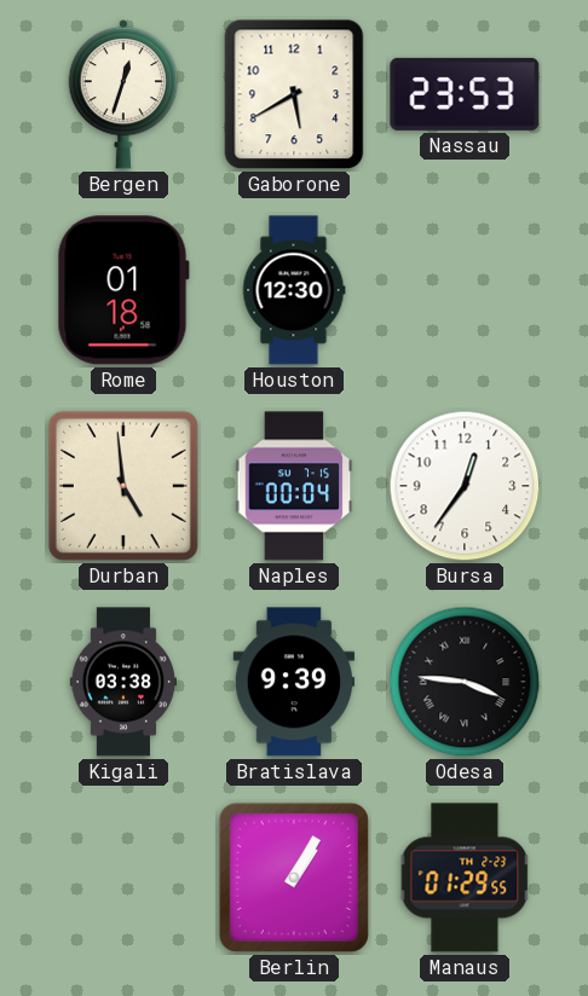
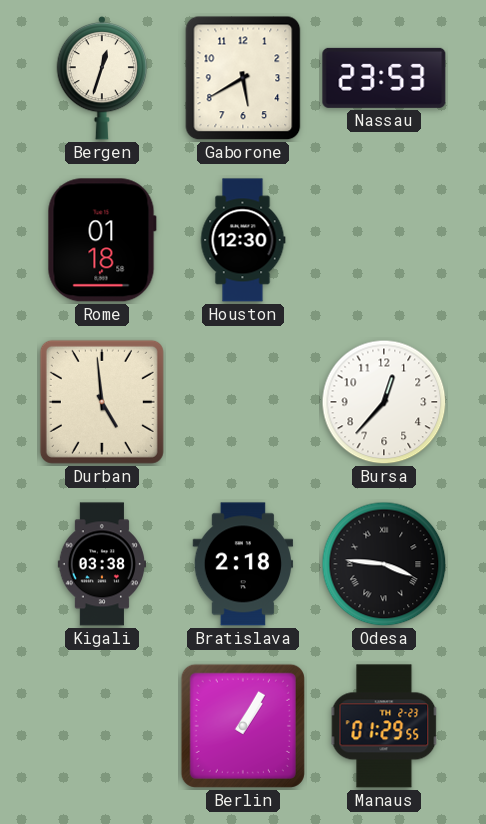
Naples: 00:04 -> none
Bursa: 12:36 -> 12:37
Bratislava: 9:39 -> 2:18
